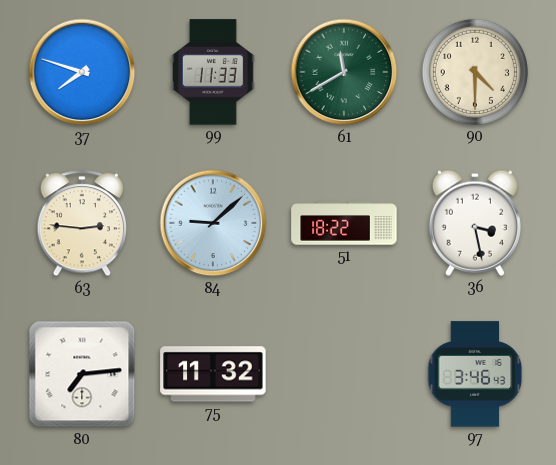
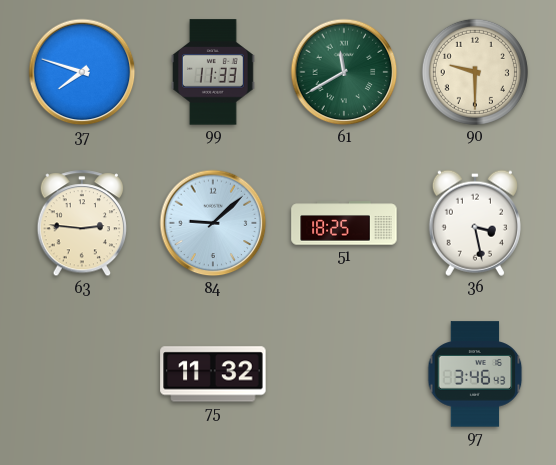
90: 4:30 -> 9:30
51: 18:22 -> 18:25
80: 7:14 -> none
